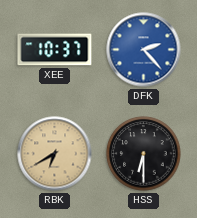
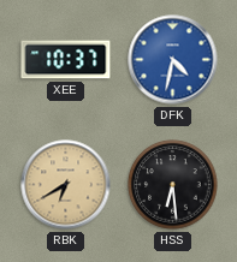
DFK: 2:23 -> 4:32
HSS: 6:30 -> 6:29
